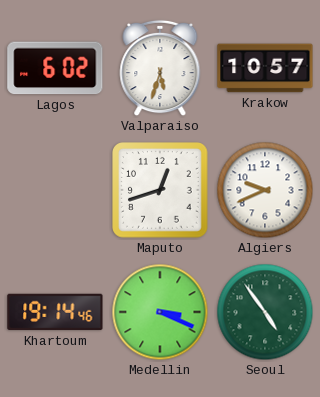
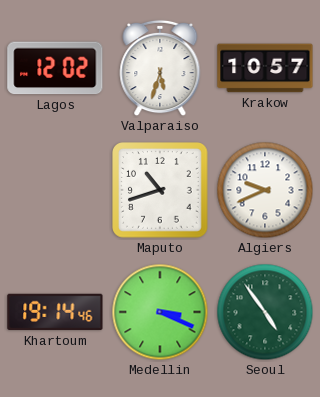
Lagos: 6:02 -> 12:02
Maputo: 12:42 -> 10:42
